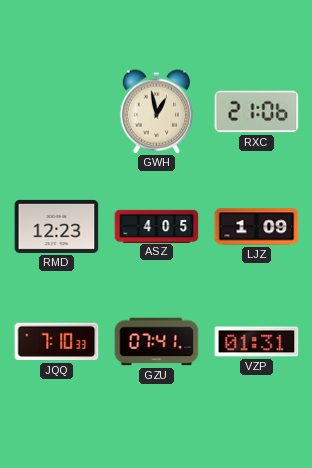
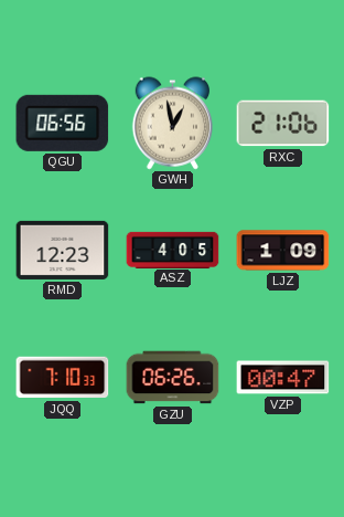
QGU: none -> 06:56
GZU: 07:41 -> 06:26
VZP: 01:31 -> 00:47
